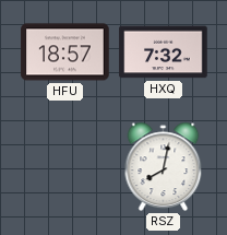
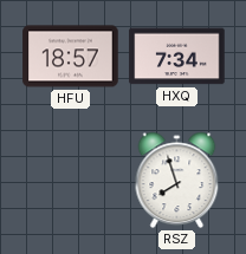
HXQ: 7:32 -> 7:34
RSZ: 8:02 -> 7:57
